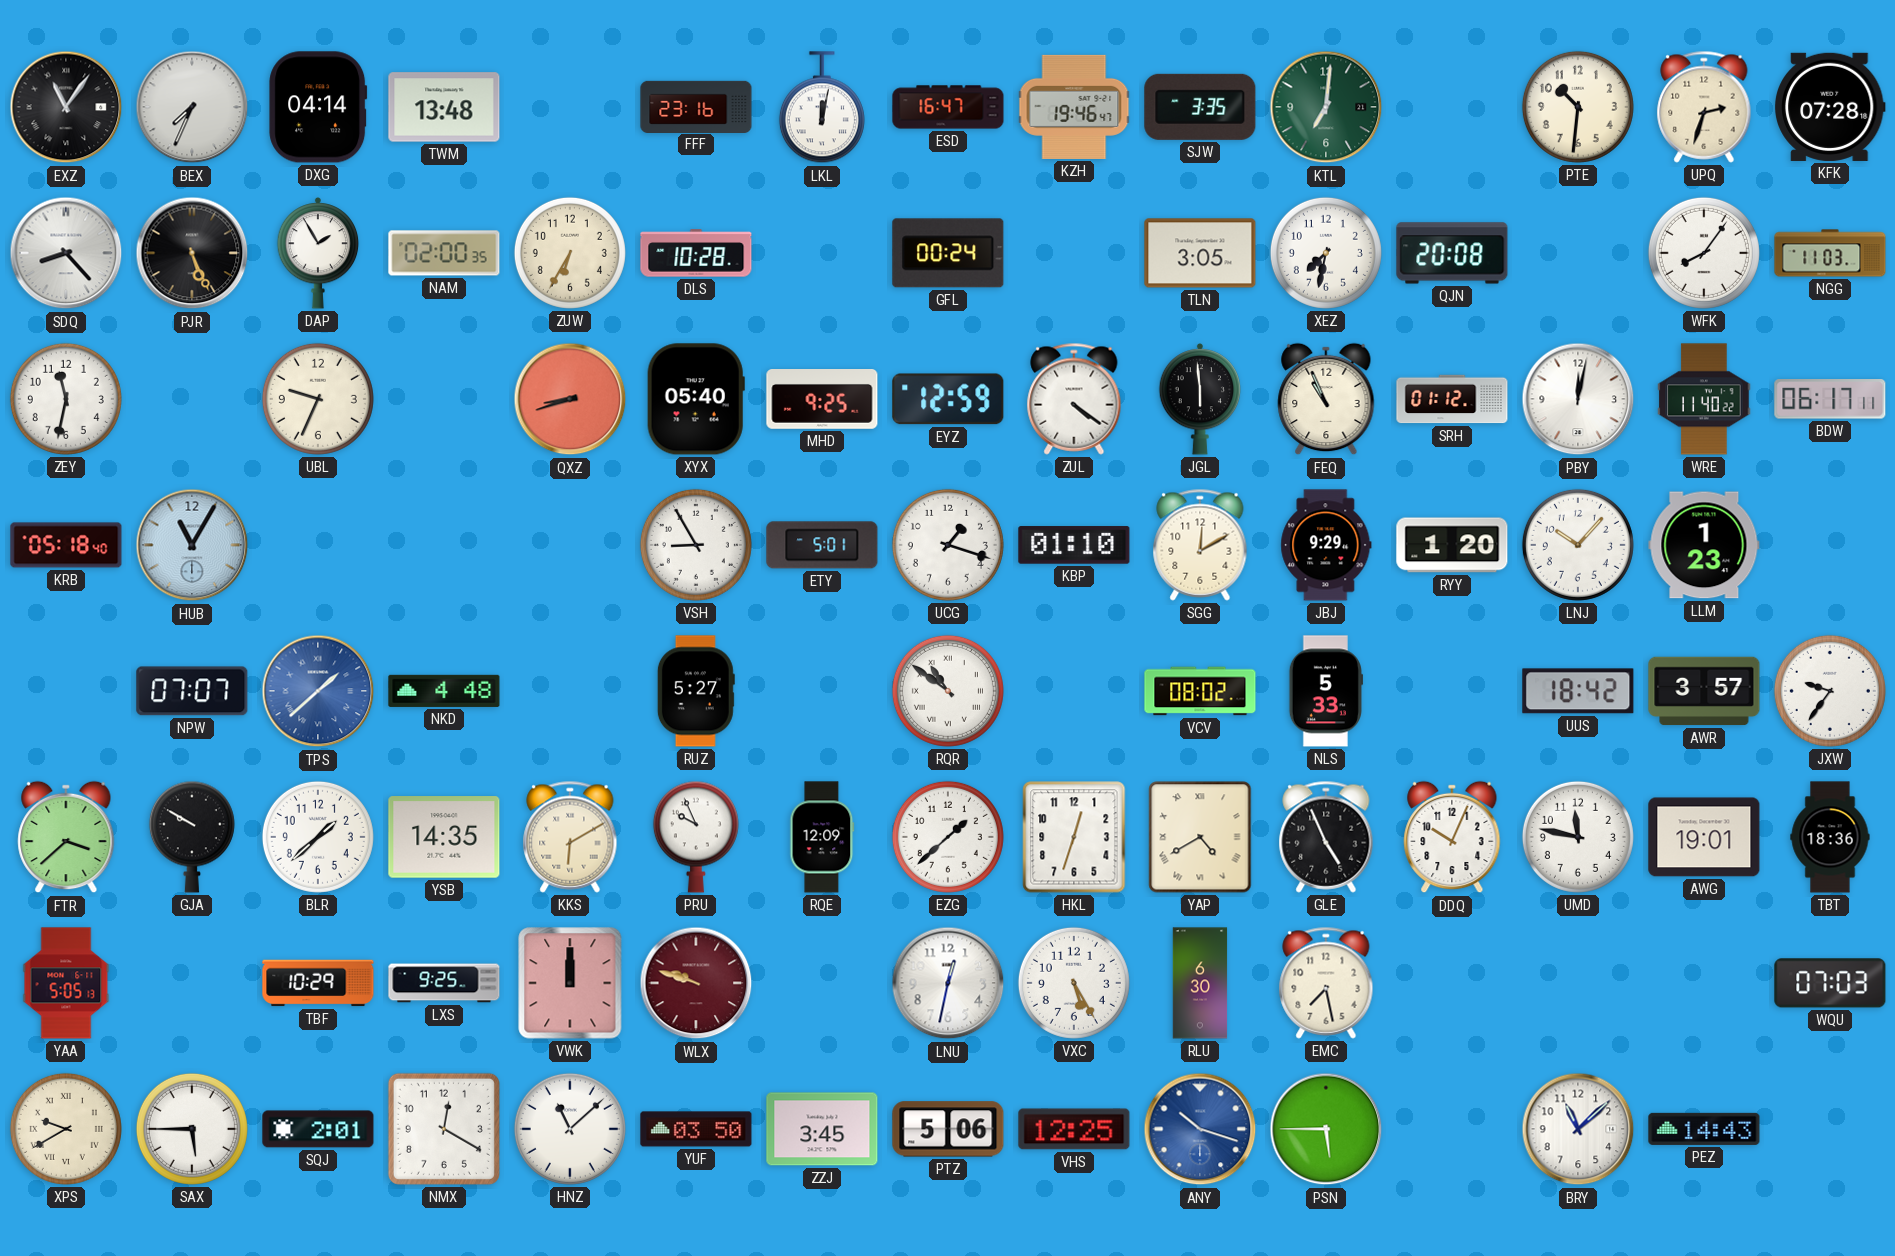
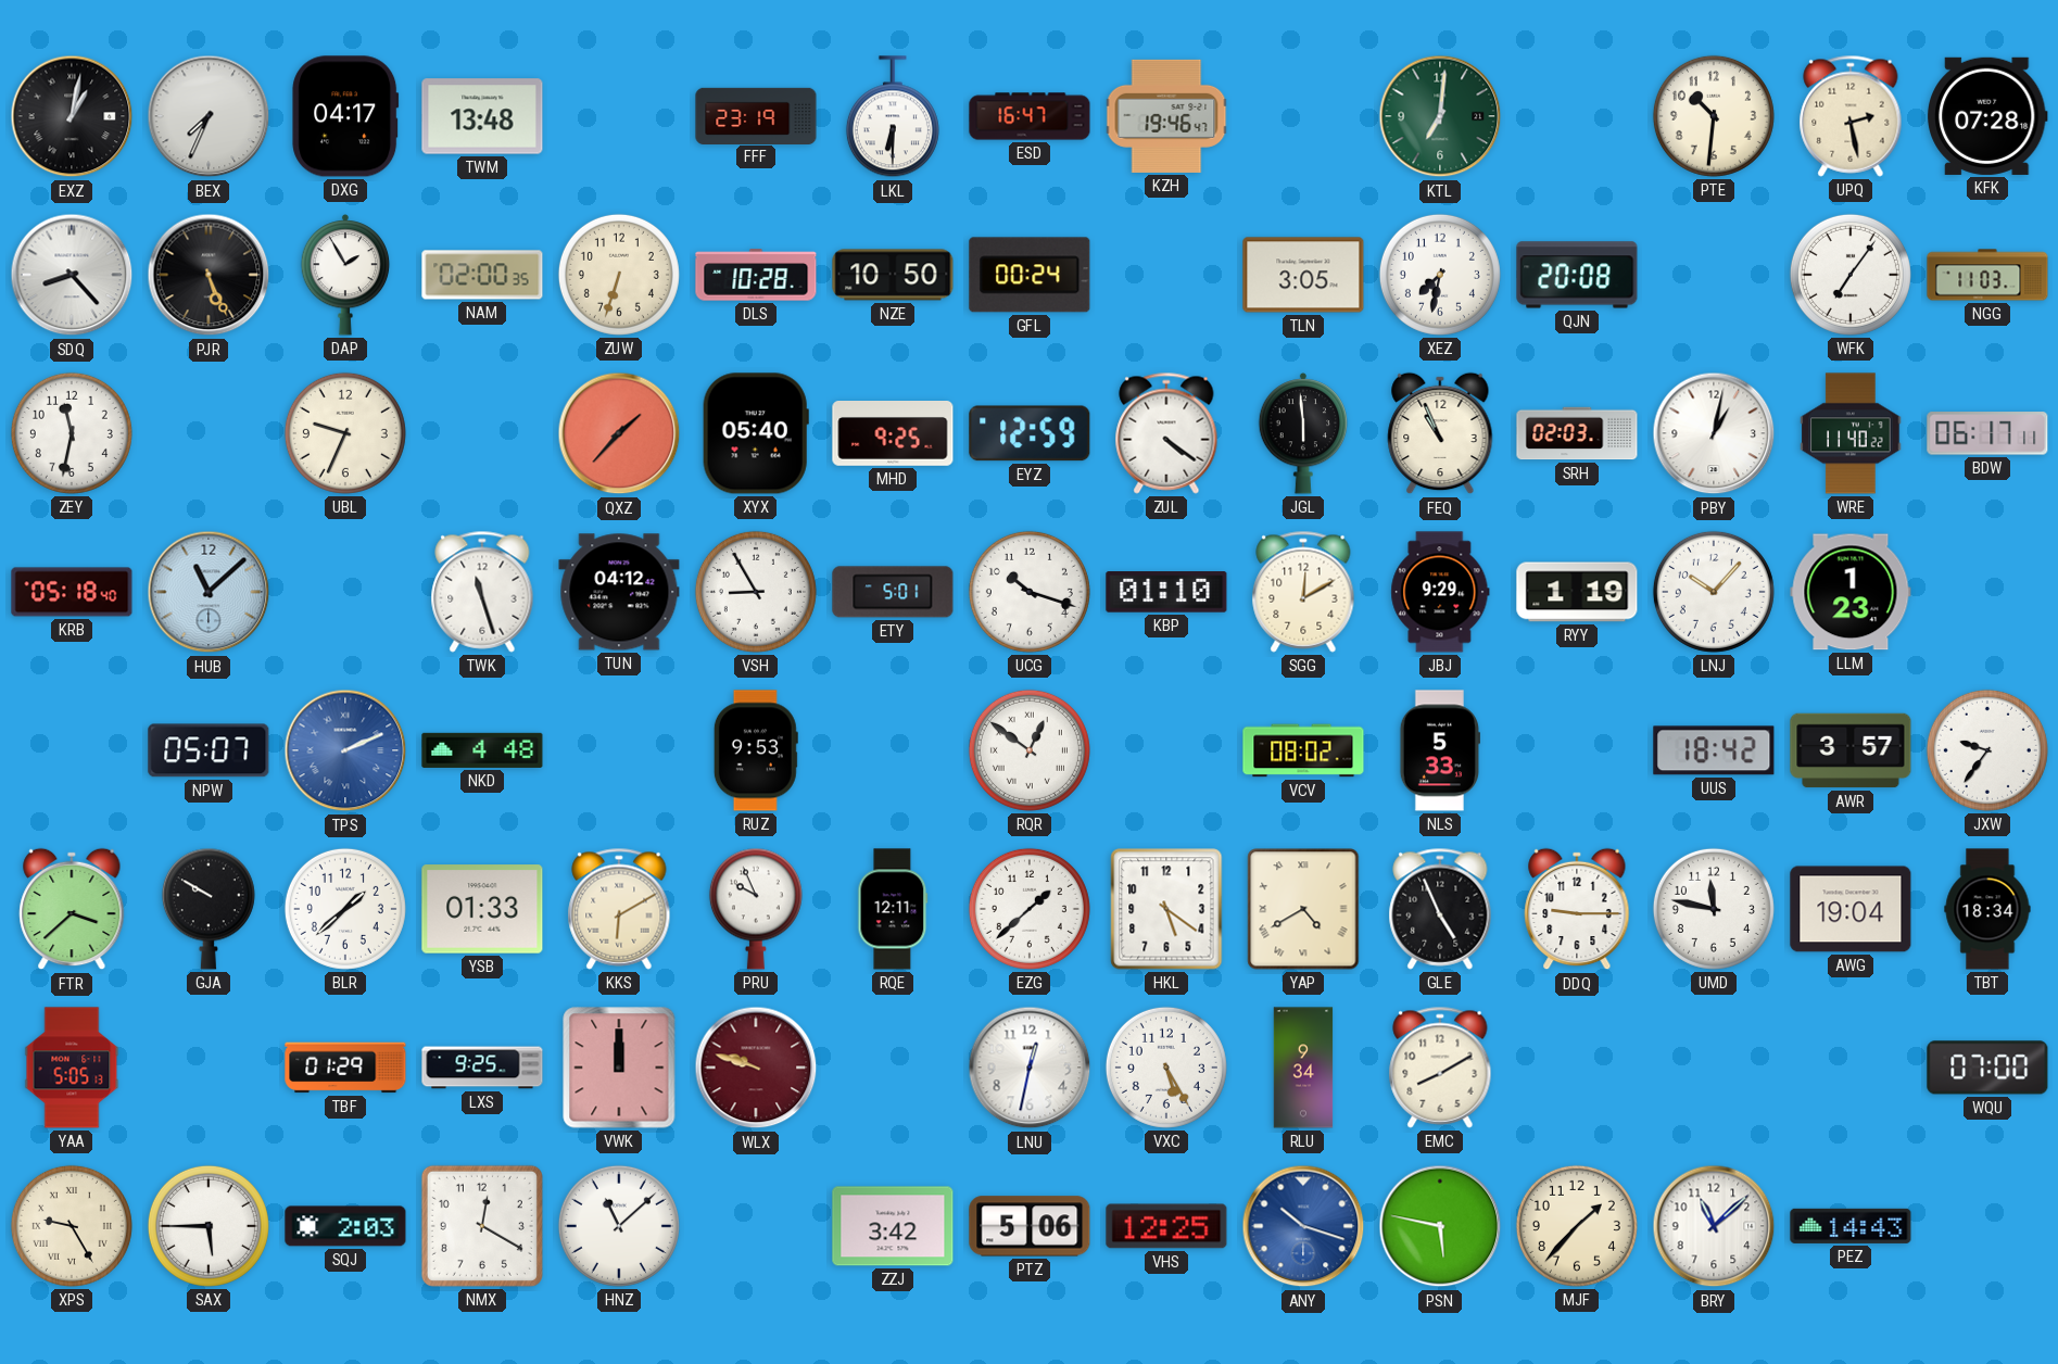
EXZ: 11:06 -> 1:02
DXG: 04:14 -> 04:17
FFF: 23:16 -> 23:19
LKL: 12:02 -> 6:30
SJW: 3:35 -> none
UPQ: 2:33 -> 2:28
ZUW: 6:35 -> 6:33
NZE: none -> 10:50
WFK: 8:06 -> 7:06
QXZ: 8:42 -> 1:37
SRH: 01:12 -> 02:03
PBY: 12:02 -> 1:02
HUB: 11:05 -> 11:08
TWK: none -> 11:27
TUN: none -> 04:12
UCG: 1:18 -> 10:18
RYY: 1:20 -> 1:19
NPW: 07:07 -> 05:07
TPS: 1:38 -> 2:11
RUZ: 5:27 -> 9:53
RQR: 10:51 -> 12:51
YSB: 14:35 -> 01:33
RQE: 12:09 -> 12:11
HKL: 12:33 -> 5:21
DDQ: 10:04 -> 9:15
AWG: 19:01 -> 19:04
TBT: 18:36 -> 18:34
TBF: 10:29 -> 01:29
RLU: 6:30 -> 9:34
EMC: 7:28 -> 8:10
WQU: 07:03 -> 07:00
XPS: 9:40 -> 9:25
SQJ: 2:01 -> 2:03
YUF: 03:50 -> none
ZZJ: 3:45 -> 3:42
PSN: 5:45 -> 5:47
MJF: none -> 1:37
